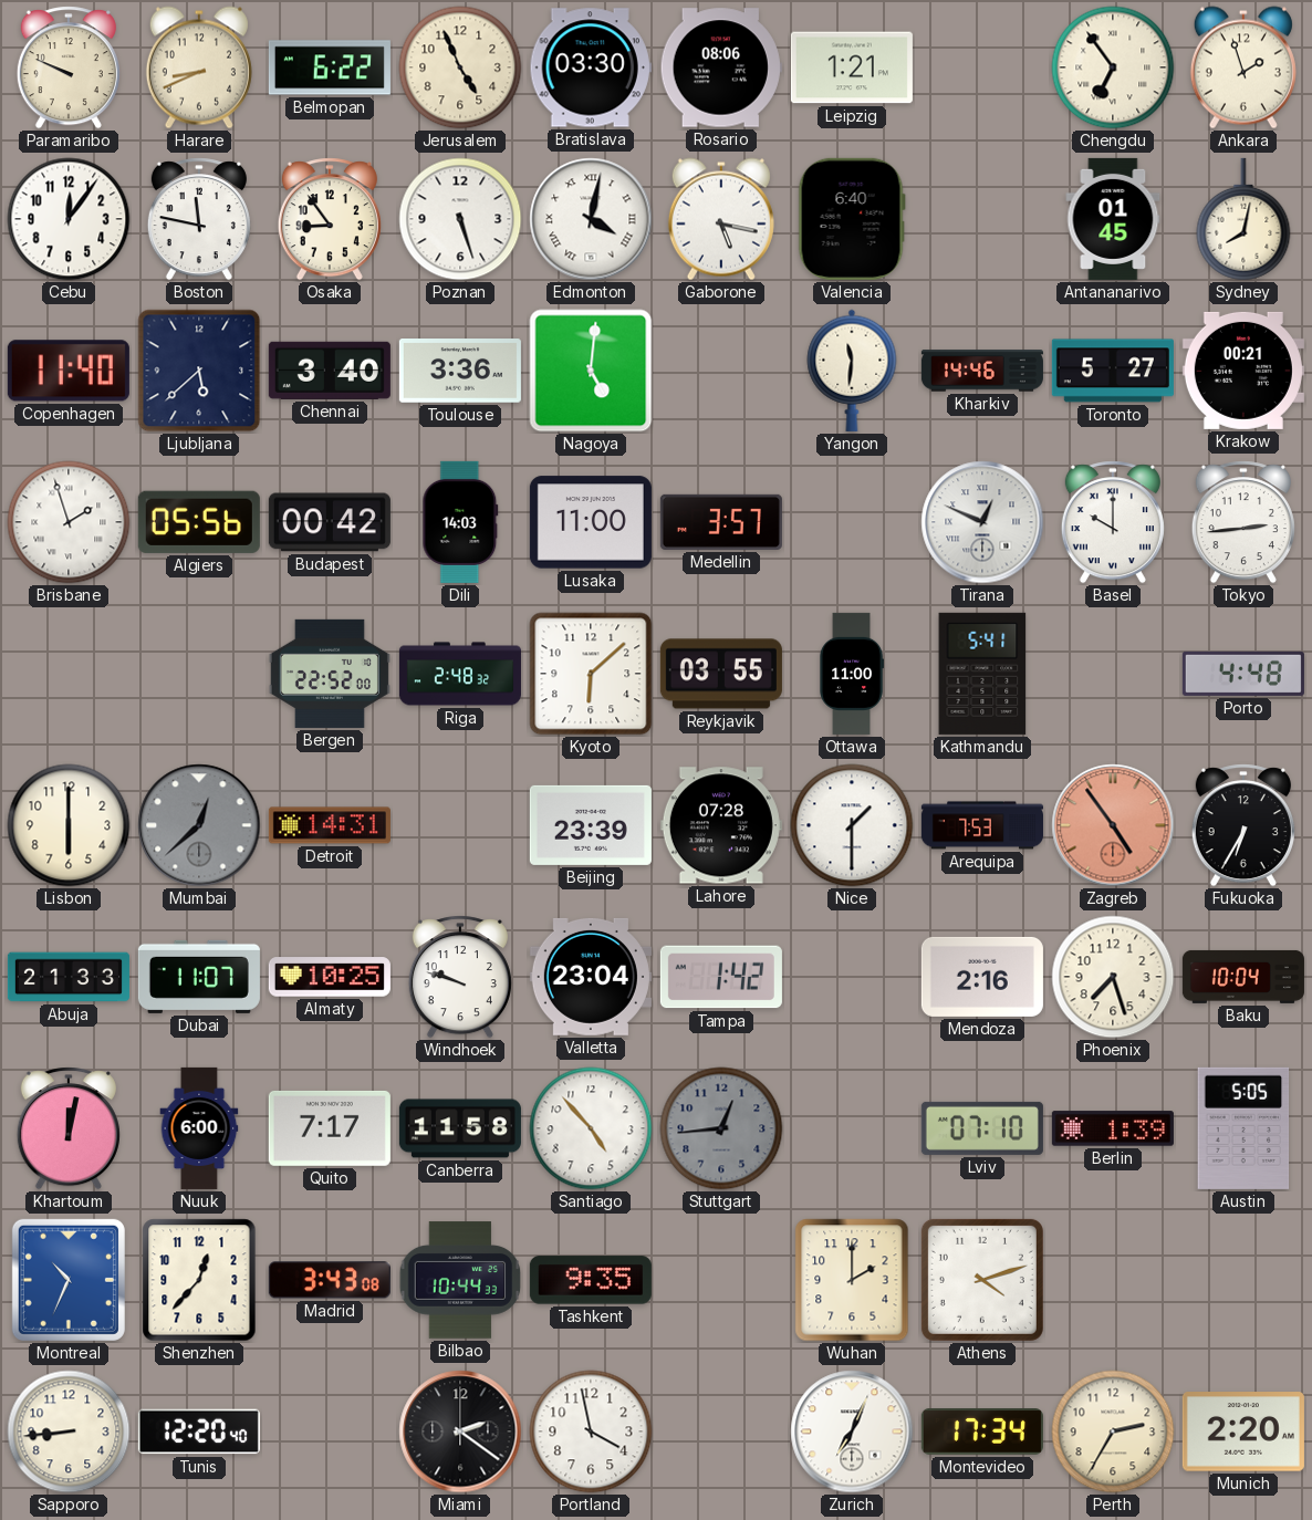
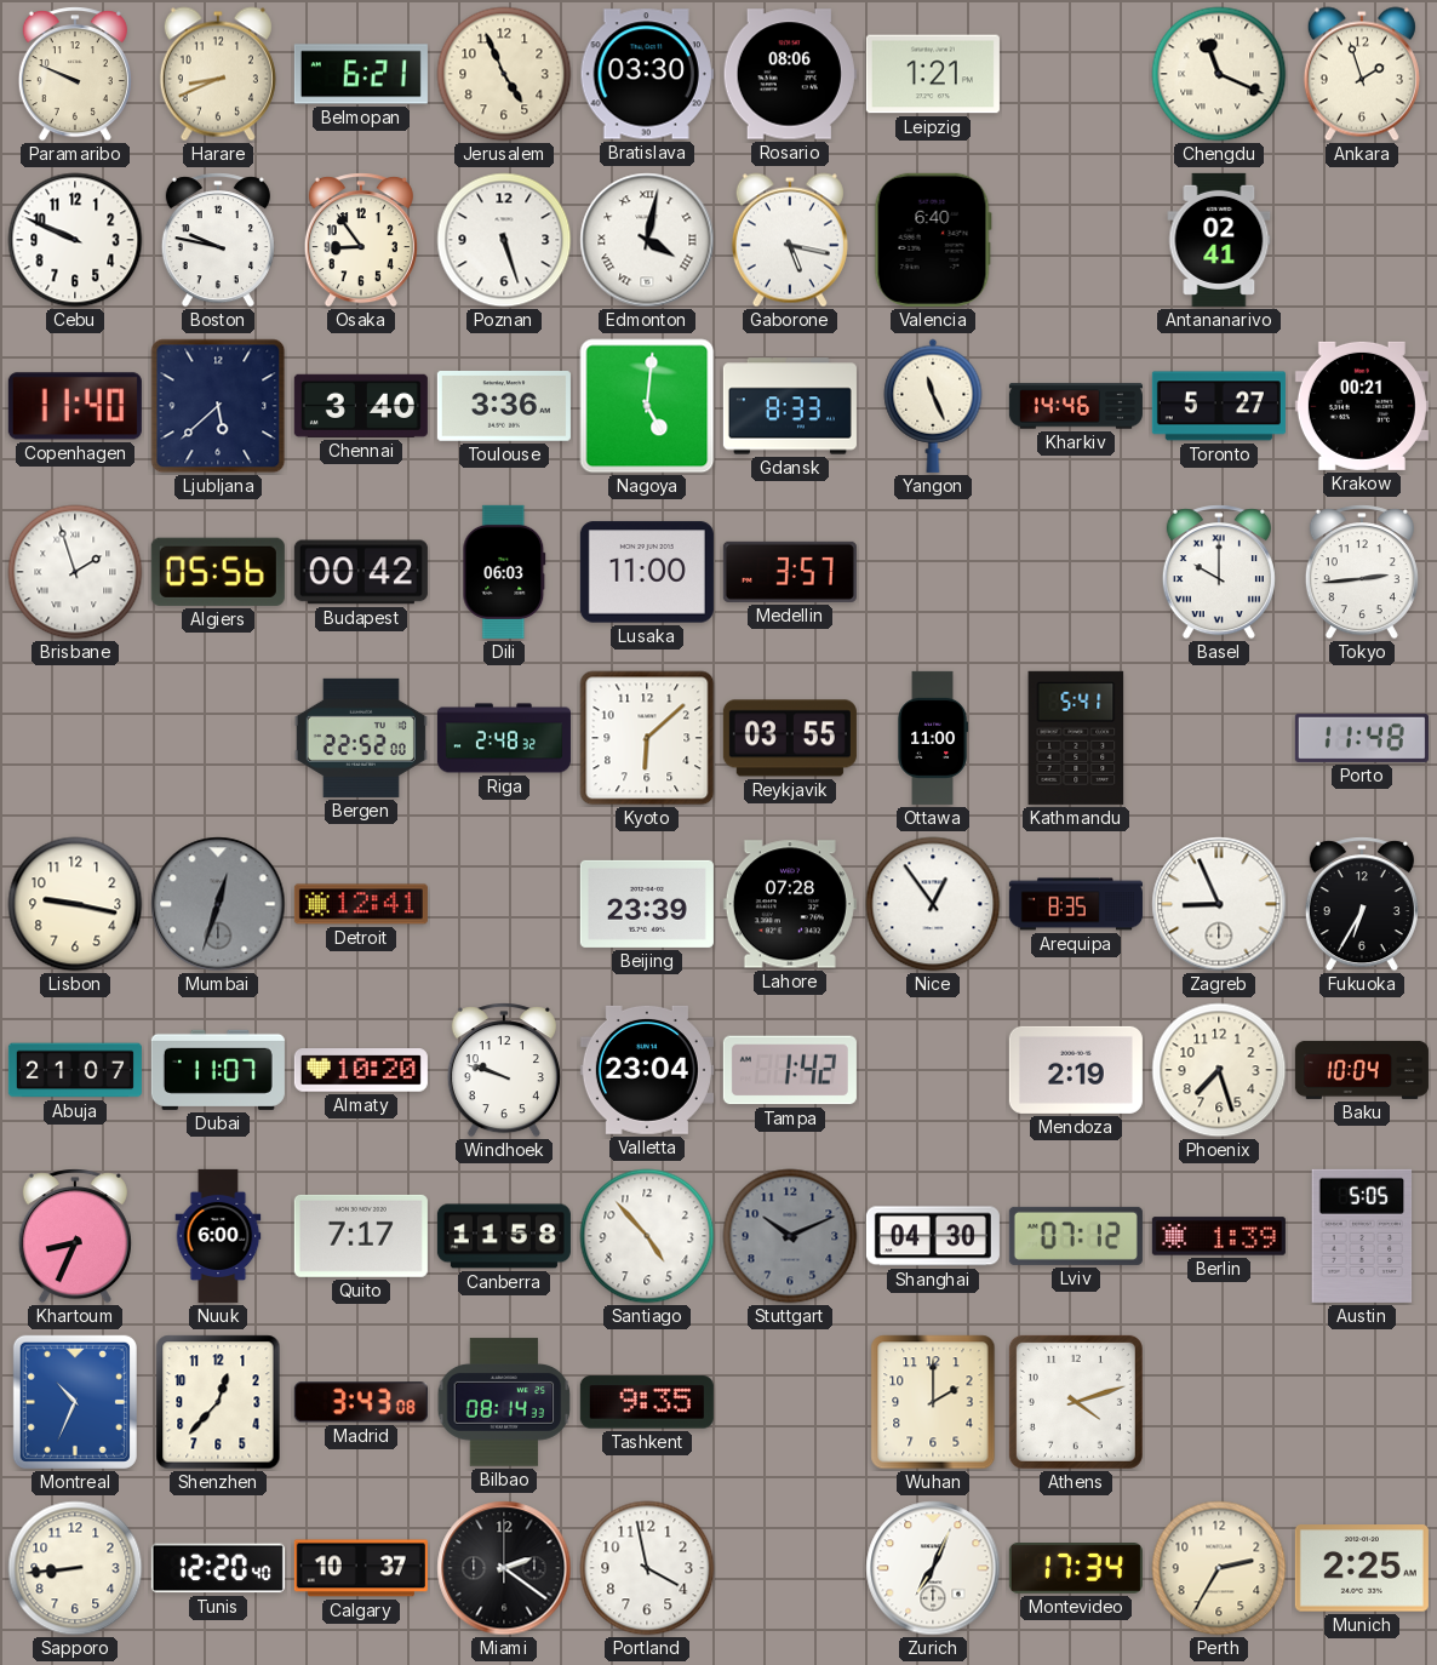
Belmopan: 6:22 -> 6:21
Chengdu: 6:54 -> 11:19
Cebu: 12:06 -> 9:49
Boston: 11:47 -> 9:47
Antananarivo: 01:45 -> 02:41
Sydney: 8:02 -> none
Gdansk: none -> 8:33
Yangon: 11:31 -> 11:26
Dili: 14:03 -> 06:03
Tirana: 12:49 -> none
Porto: 4:48 -> 11:48
Lisbon: 6:00 -> 9:17
Mumbai: 12:38 -> 12:33
Detroit: 14:31 -> 12:41
Nice: 1:30 -> 12:54
Arequipa: 7:53 -> 8:35
Zagreb: 4:54 -> 8:56
Zagreb dial: salmon -> white
Abuja: 21:33 -> 21:07
Almaty: 10:25 -> 10:20
Mendoza: 2:16 -> 2:19
Khartoum: 12:02 -> 8:34
Stuttgart: 12:44 -> 10:11
Shanghai: none -> 04:30
Lviv: 07:10 -> 07:12
Bilbao: 10:44 -> 08:14
Calgary: none -> 10:37
Munich: 2:20 -> 2:25
